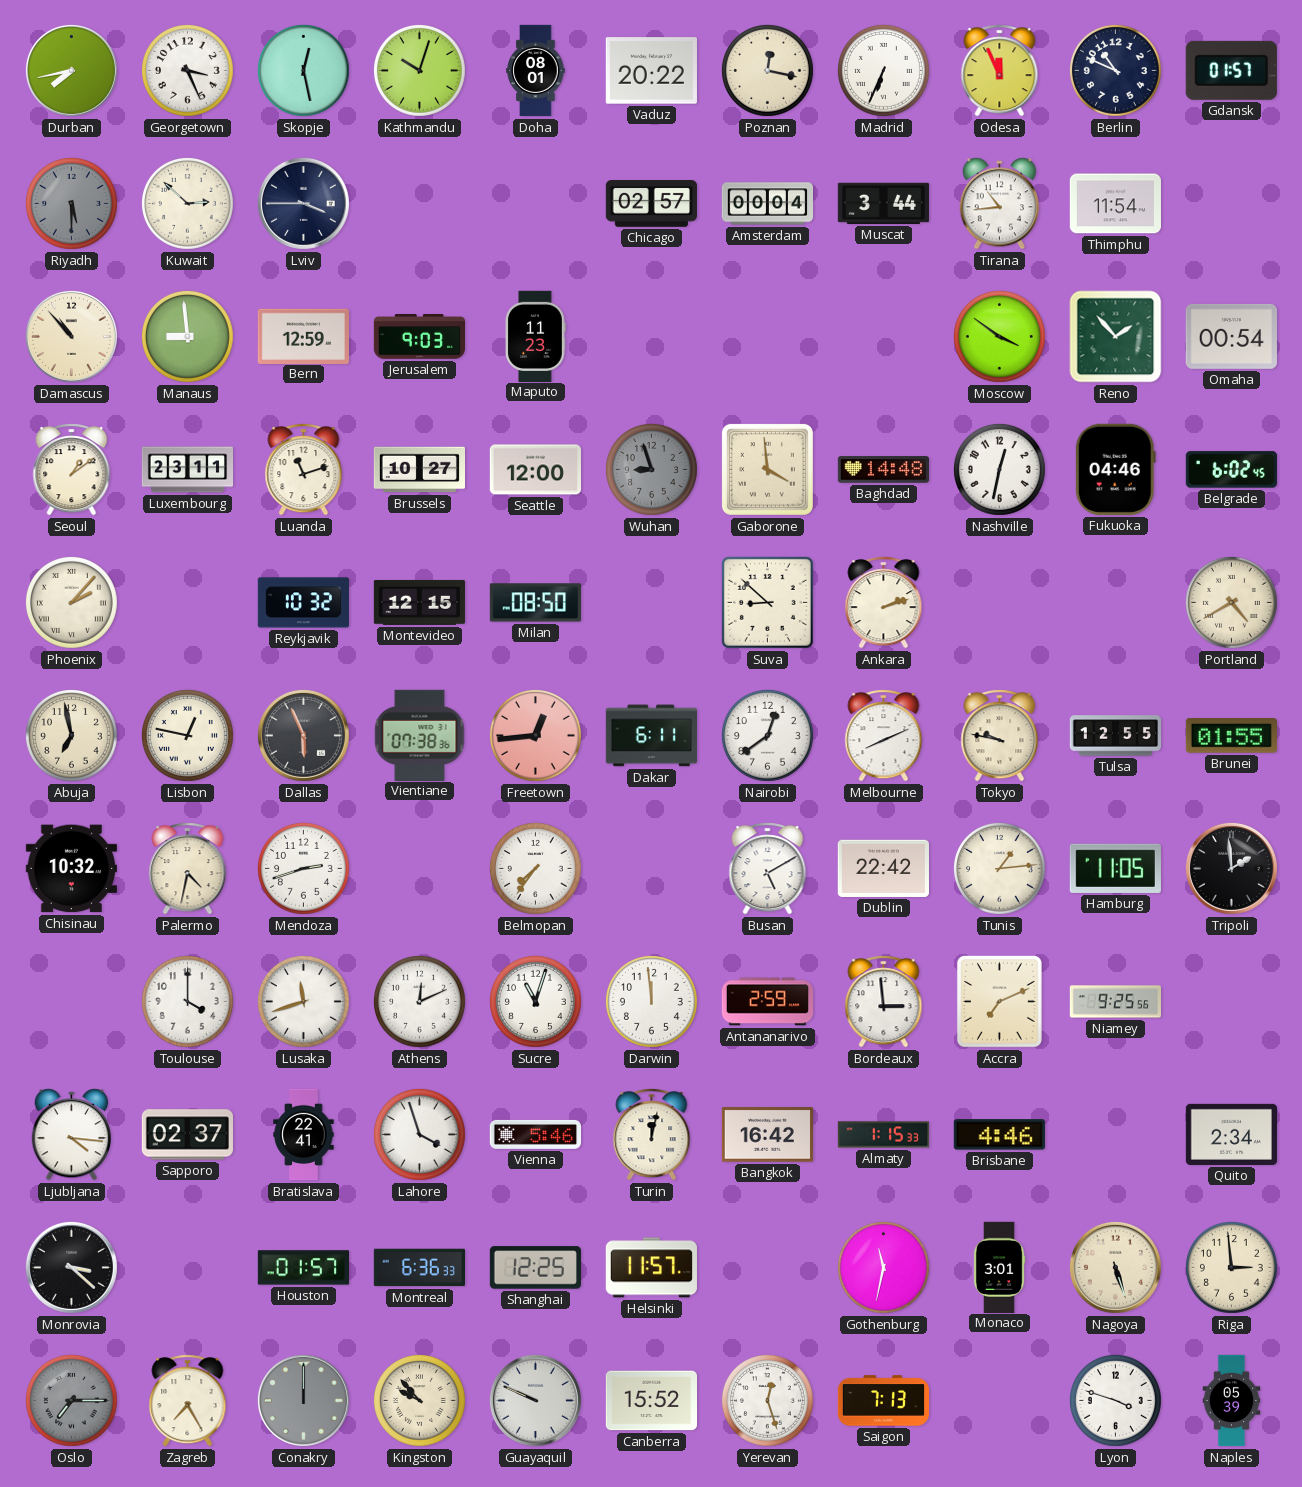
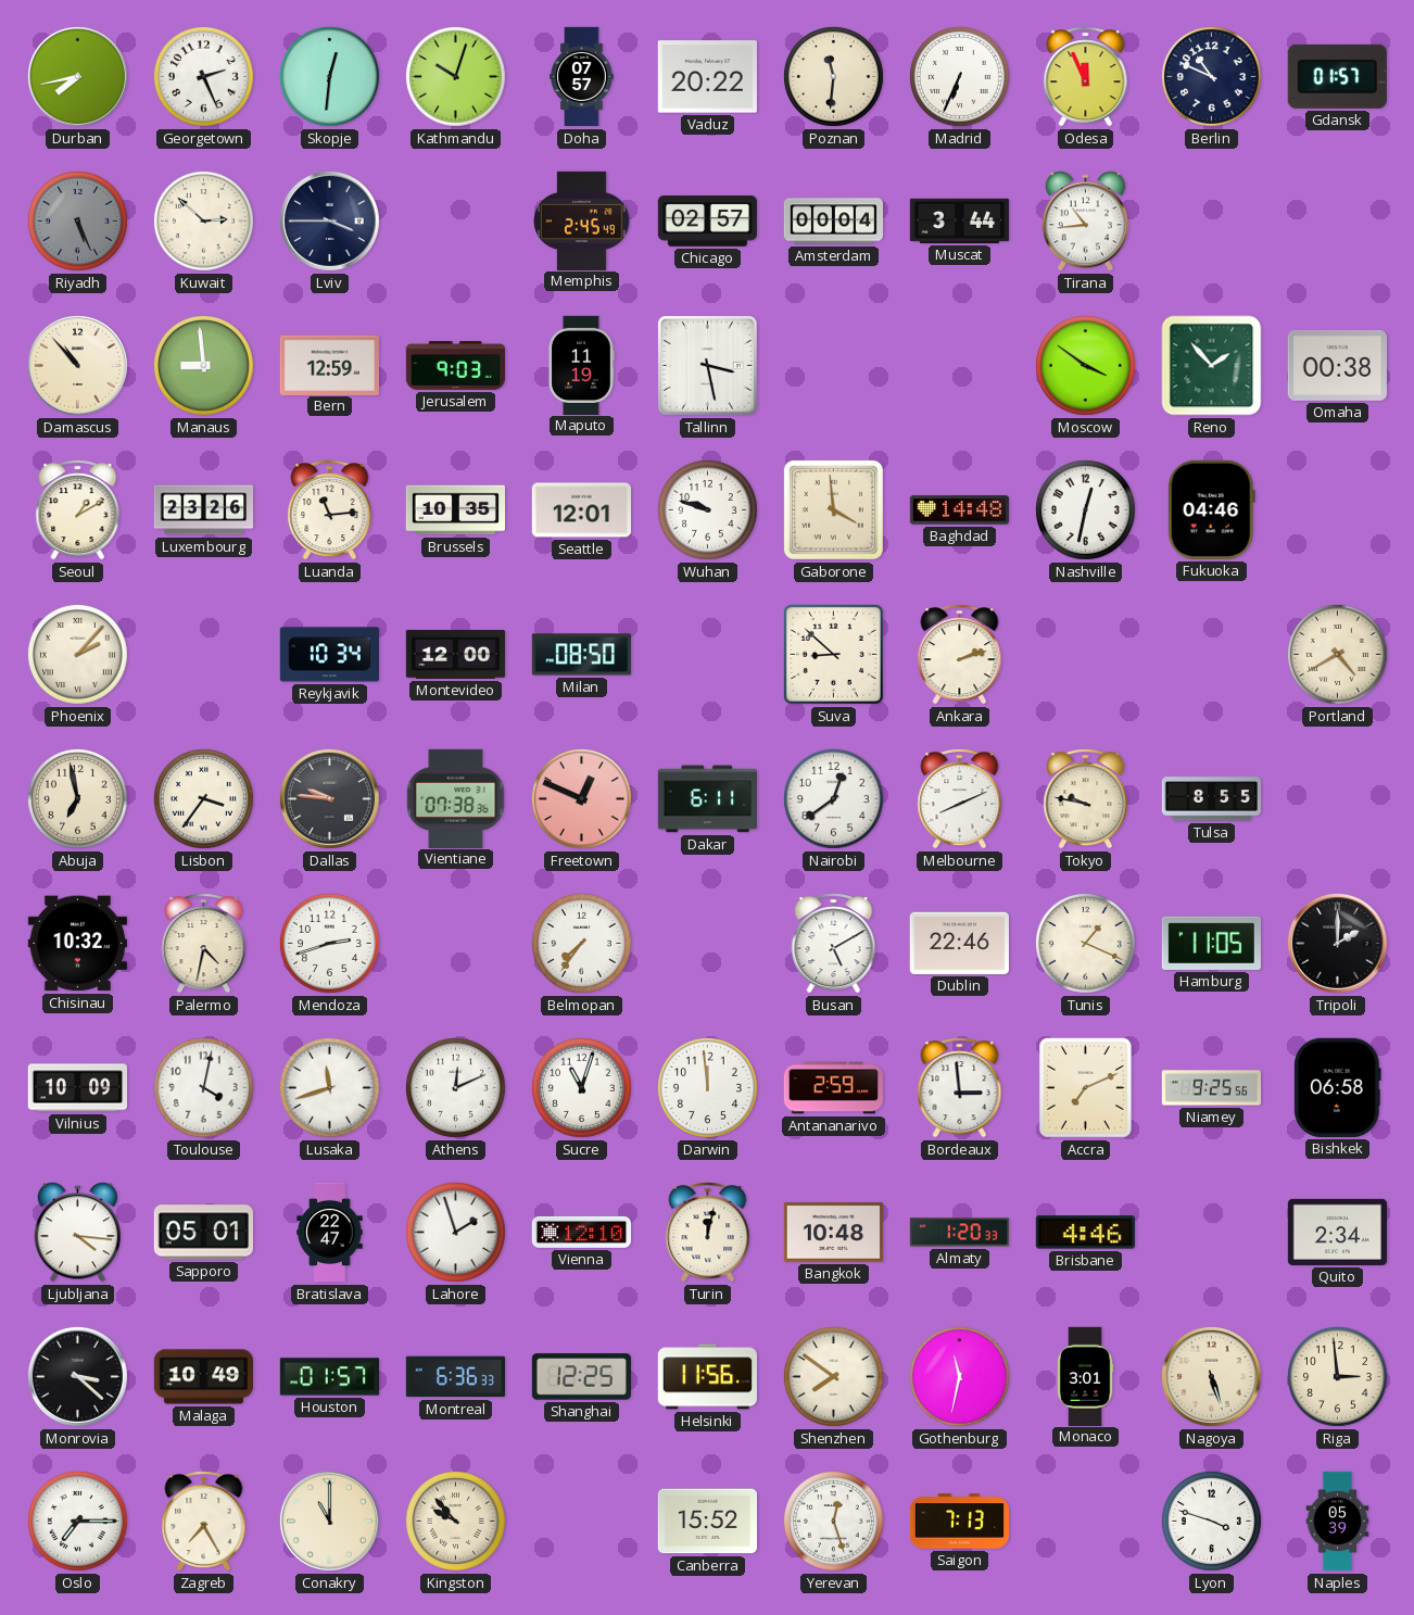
Georgetown: 3:26 -> 2:26
Skopje: 12:28 -> 12:31
Doha: 08:01 -> 07:57
Poznan: 12:17 -> 11:31
Riyadh: 5:30 -> 5:26
Memphis: none -> 2:45
Thimphu: 11:54 -> none
Maputo: 11:23 -> 11:19
Tallinn: none -> 3:28
Omaha: 00:54 -> 00:38
Seoul: 1:09 -> 1:10
Luxembourg: 23:11 -> 23:26
Luanda: 11:12 -> 11:14
Brussels: 10:27 -> 10:35
Seattle: 12:00 -> 12:01
Wuhan: 8:57 -> 9:48
Wuhan dial: grey -> white
Belgrade: 6:02 -> none
Reykjavik: 10:32 -> 10:34
Montevideo: 12:15 -> 12:00
Lisbon: 12:47 -> 3:36
Dallas: 5:56 -> 9:46
Freetown: 12:44 -> 12:49
Tulsa: 12:55 -> 8:55
Brunei: 01:55 -> none
Dublin: 22:42 -> 22:46
Tunis: 1:14 -> 1:19
Tripoli: 1:59 -> 2:00
Vilnius: none -> 10:09
Toulouse: 4:00 -> 4:02
Bishkek: none -> 06:58
Sapporo: 02:37 -> 05:01
Bratislava: 22:41 -> 22:47
Lahore: 3:57 -> 1:57
Vienna: 5:46 -> 12:10
Bangkok: 16:42 -> 10:48
Almaty: 1:15 -> 1:20
Malaga: none -> 10:49
Helsinki: 11:57 -> 11:56
Shenzhen: none -> 7:51
Oslo dial: grey -> white
Conakry: 12:00 -> 11:00
Conakry dial: grey -> cream
Guayaquil: 9:49 -> none
